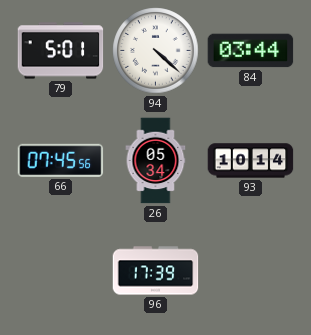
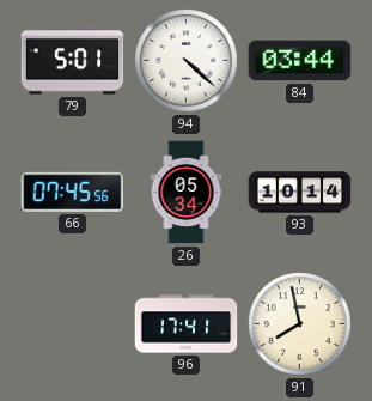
96: 17:39 -> 17:41
91: none -> 7:58
